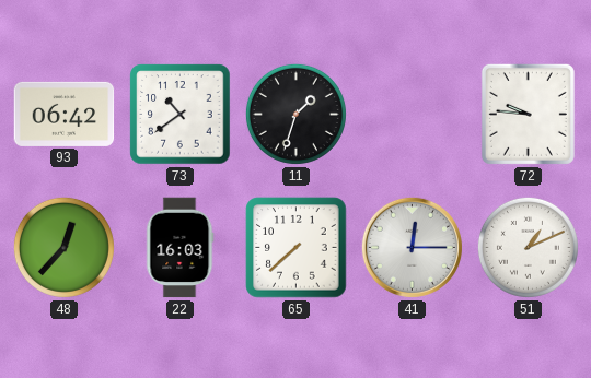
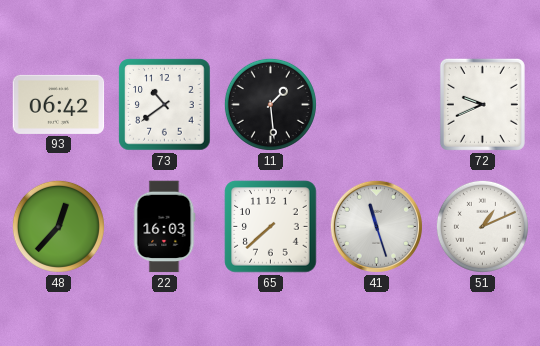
11: 1:33 -> 1:29
72: 9:46 -> 9:41
41: 12:15 -> 11:27
